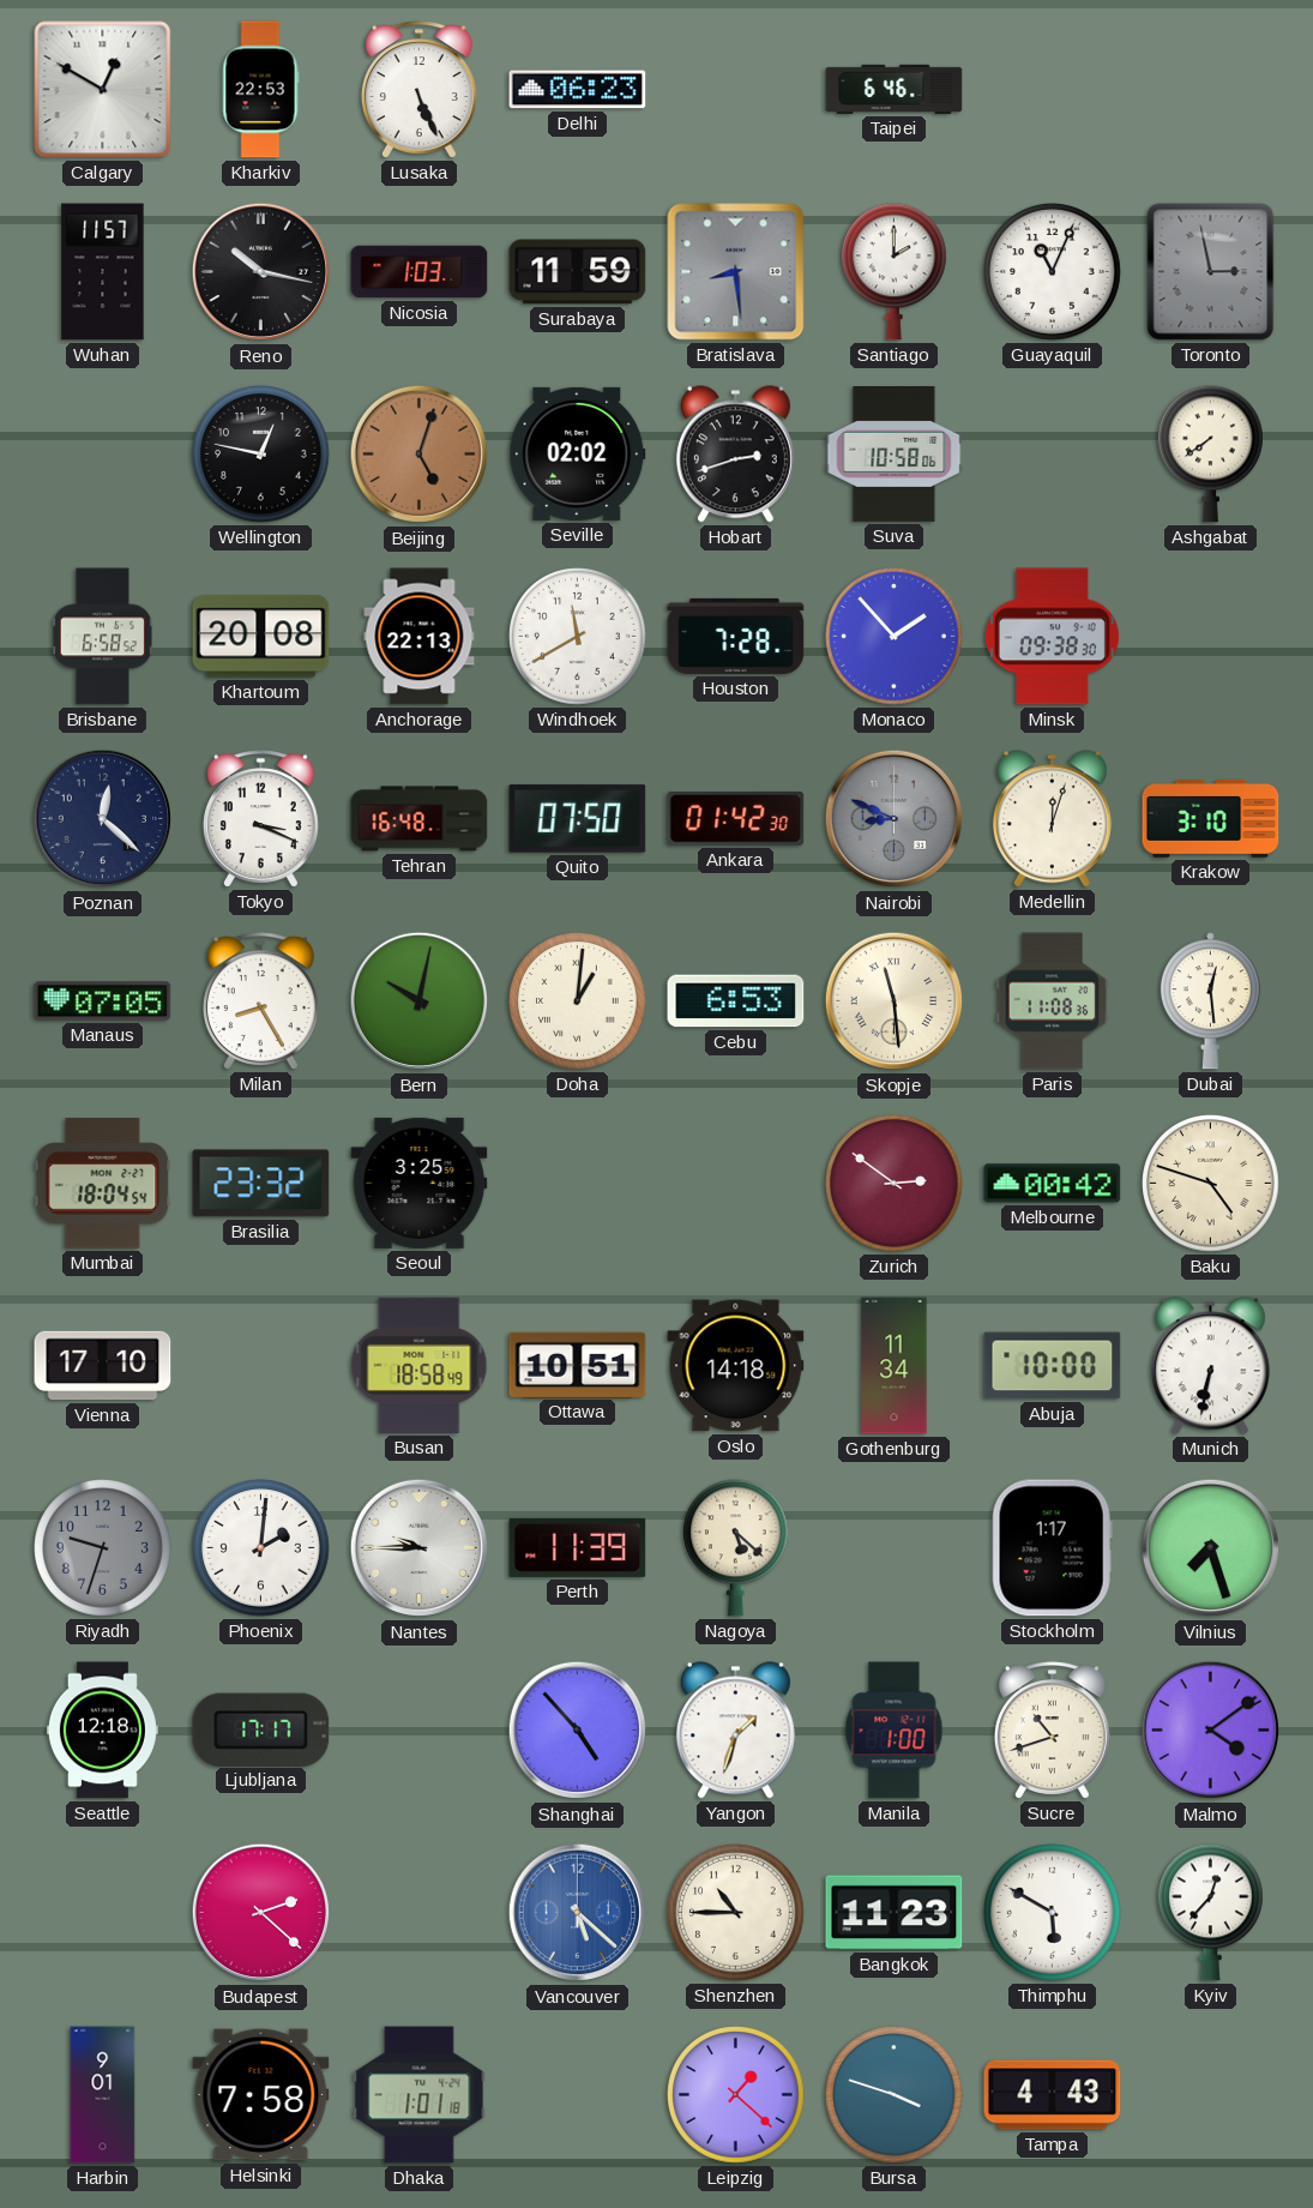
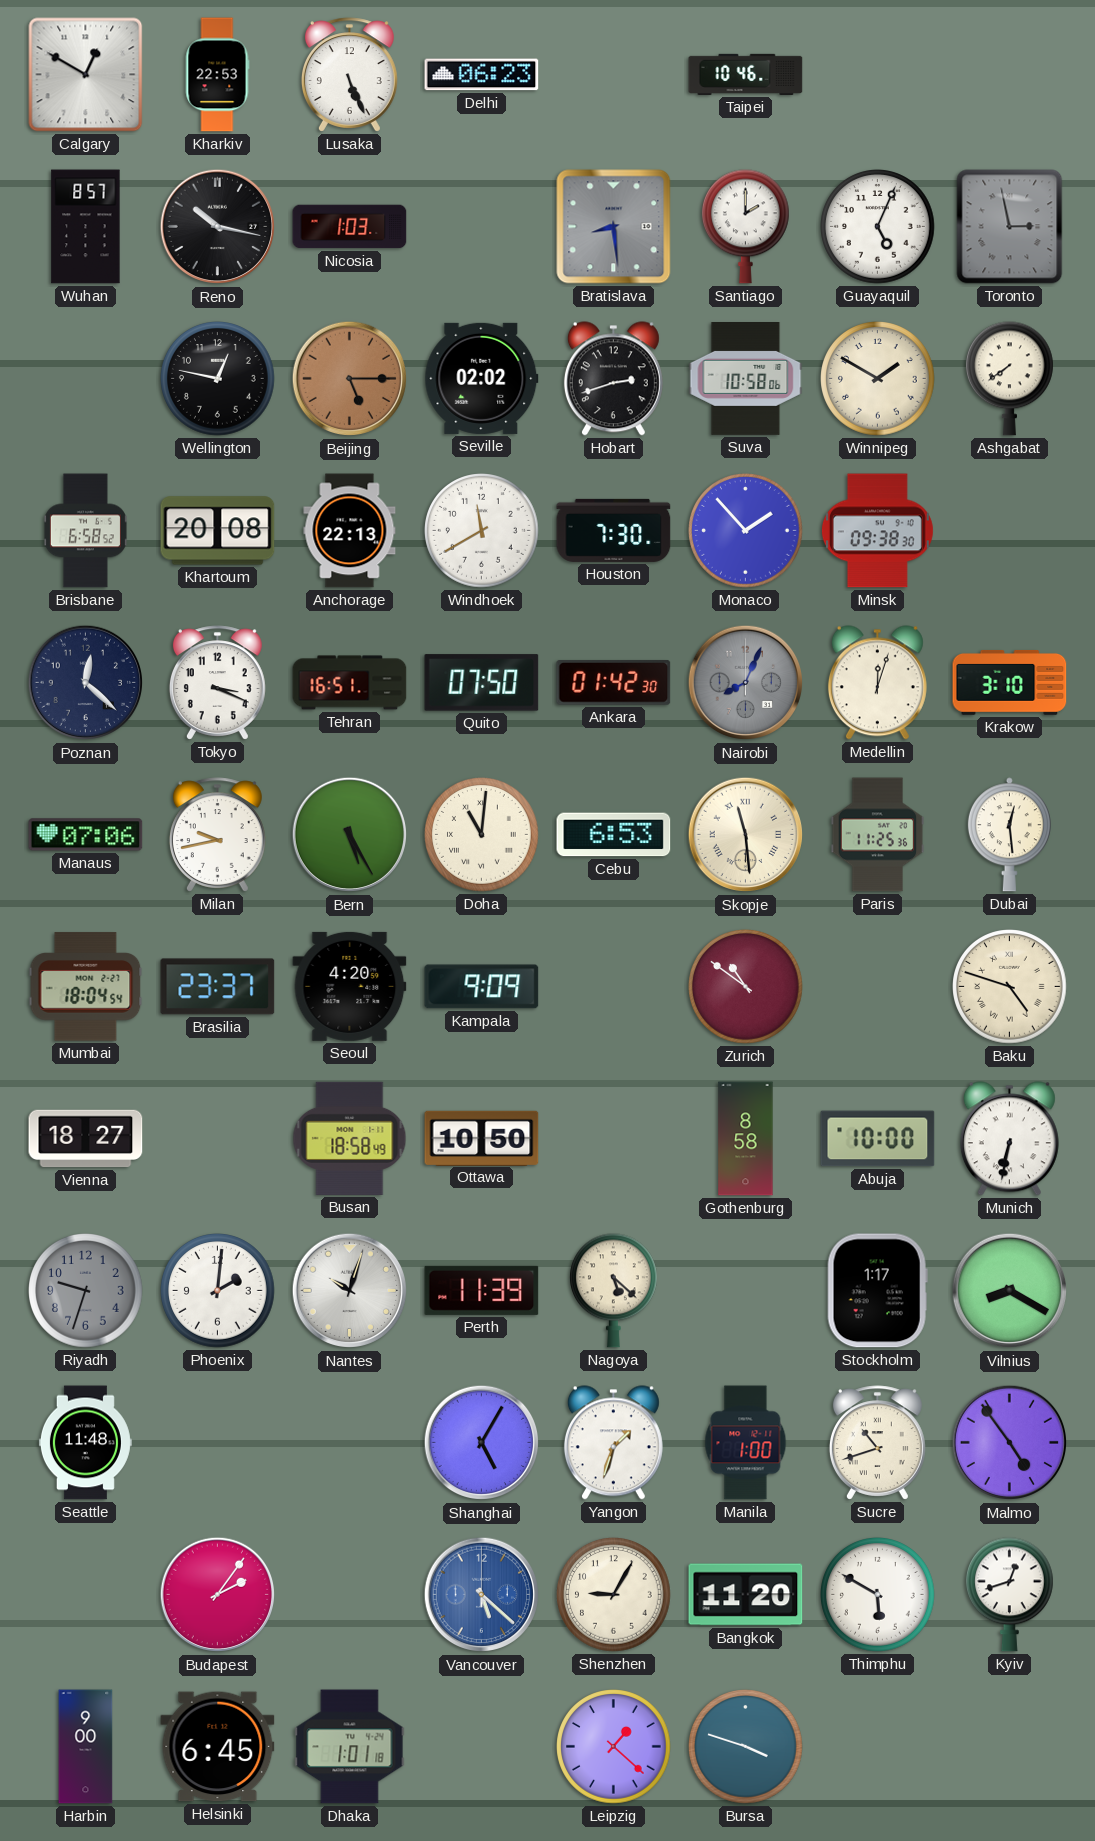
Taipei: 6:46 -> 10:46
Wuhan: 11:57 -> 8:57
Surabaya: 11:59 -> none
Guayaquil: 11:04 -> 5:04
Beijing: 5:03 -> 5:15
Winnipeg: none -> 1:50
Houston: 7:28 -> 7:30
Tehran: 16:48 -> 16:51
Nairobi: 8:49 -> 8:04
Manaus: 07:05 -> 07:06
Milan: 8:25 -> 9:43
Bern: 10:02 -> 5:25
Doha: 1:01 -> 11:01
Paris: 11:08 -> 11:25
Brasilia: 23:32 -> 23:37
Seoul: 3:25 -> 4:20
Kampala: none -> 9:09
Zurich: 2:51 -> 10:51
Melbourne: 00:42 -> none
Vienna: 17:10 -> 18:27
Ottawa: 10:51 -> 10:50
Oslo: 14:18 -> none
Gothenburg: 11:34 -> 8:58
Nantes: 9:45 -> 10:03
Vilnius: 7:27 -> 8:20
Seattle: 12:18 -> 11:48
Ljubljana: 17:17 -> none
Shanghai: 4:53 -> 5:05
Malmo: 4:09 -> 4:54
Budapest: 2:22 -> 2:06
Shenzhen: 10:45 -> 9:05
Bangkok: 11:23 -> 11:20
Kyiv: 12:37 -> 12:42
Harbin: 9:01 -> 9:00
Helsinki: 7:58 -> 6:45
Tampa: 4:43 -> none
